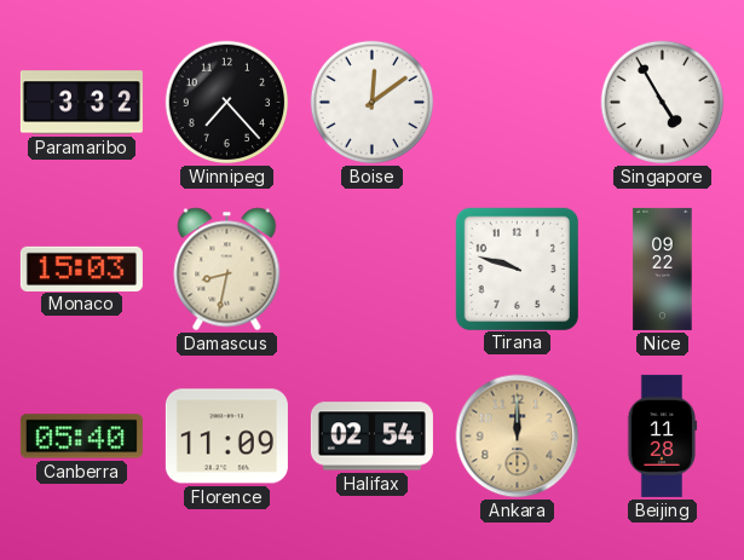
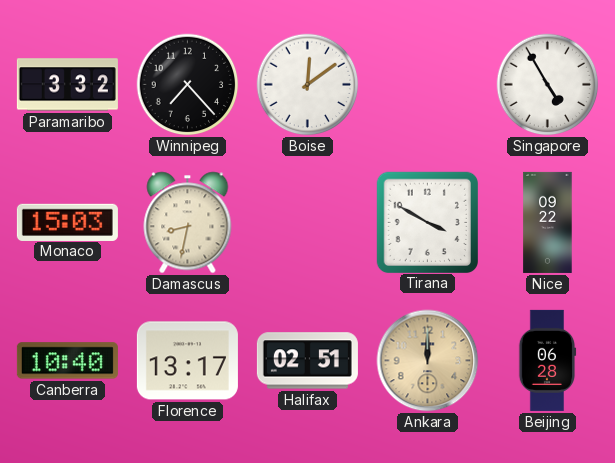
Tirana: 9:48 -> 3:50
Canberra: 05:40 -> 10:40
Florence: 11:09 -> 13:17
Halifax: 02:54 -> 02:51
Beijing: 11:28 -> 06:28
